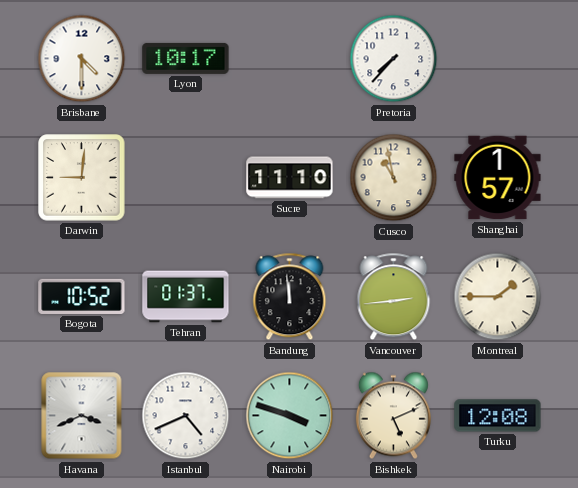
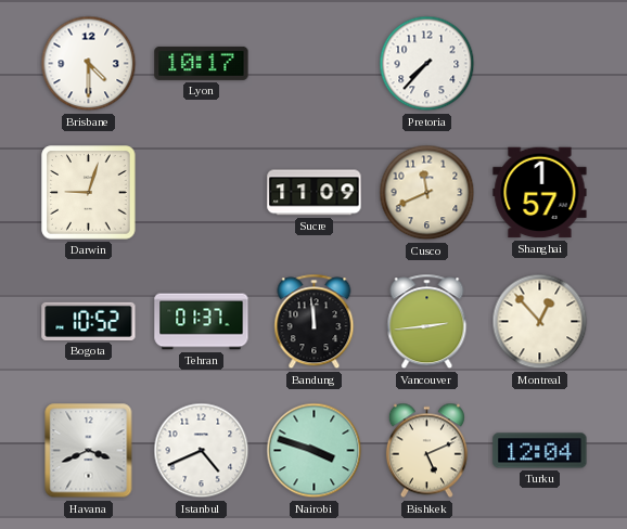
Darwin: 9:01 -> 9:03
Sucre: 11:10 -> 11:09
Cusco: 10:58 -> 11:41
Montreal: 1:45 -> 12:53
Turku: 12:08 -> 12:04
